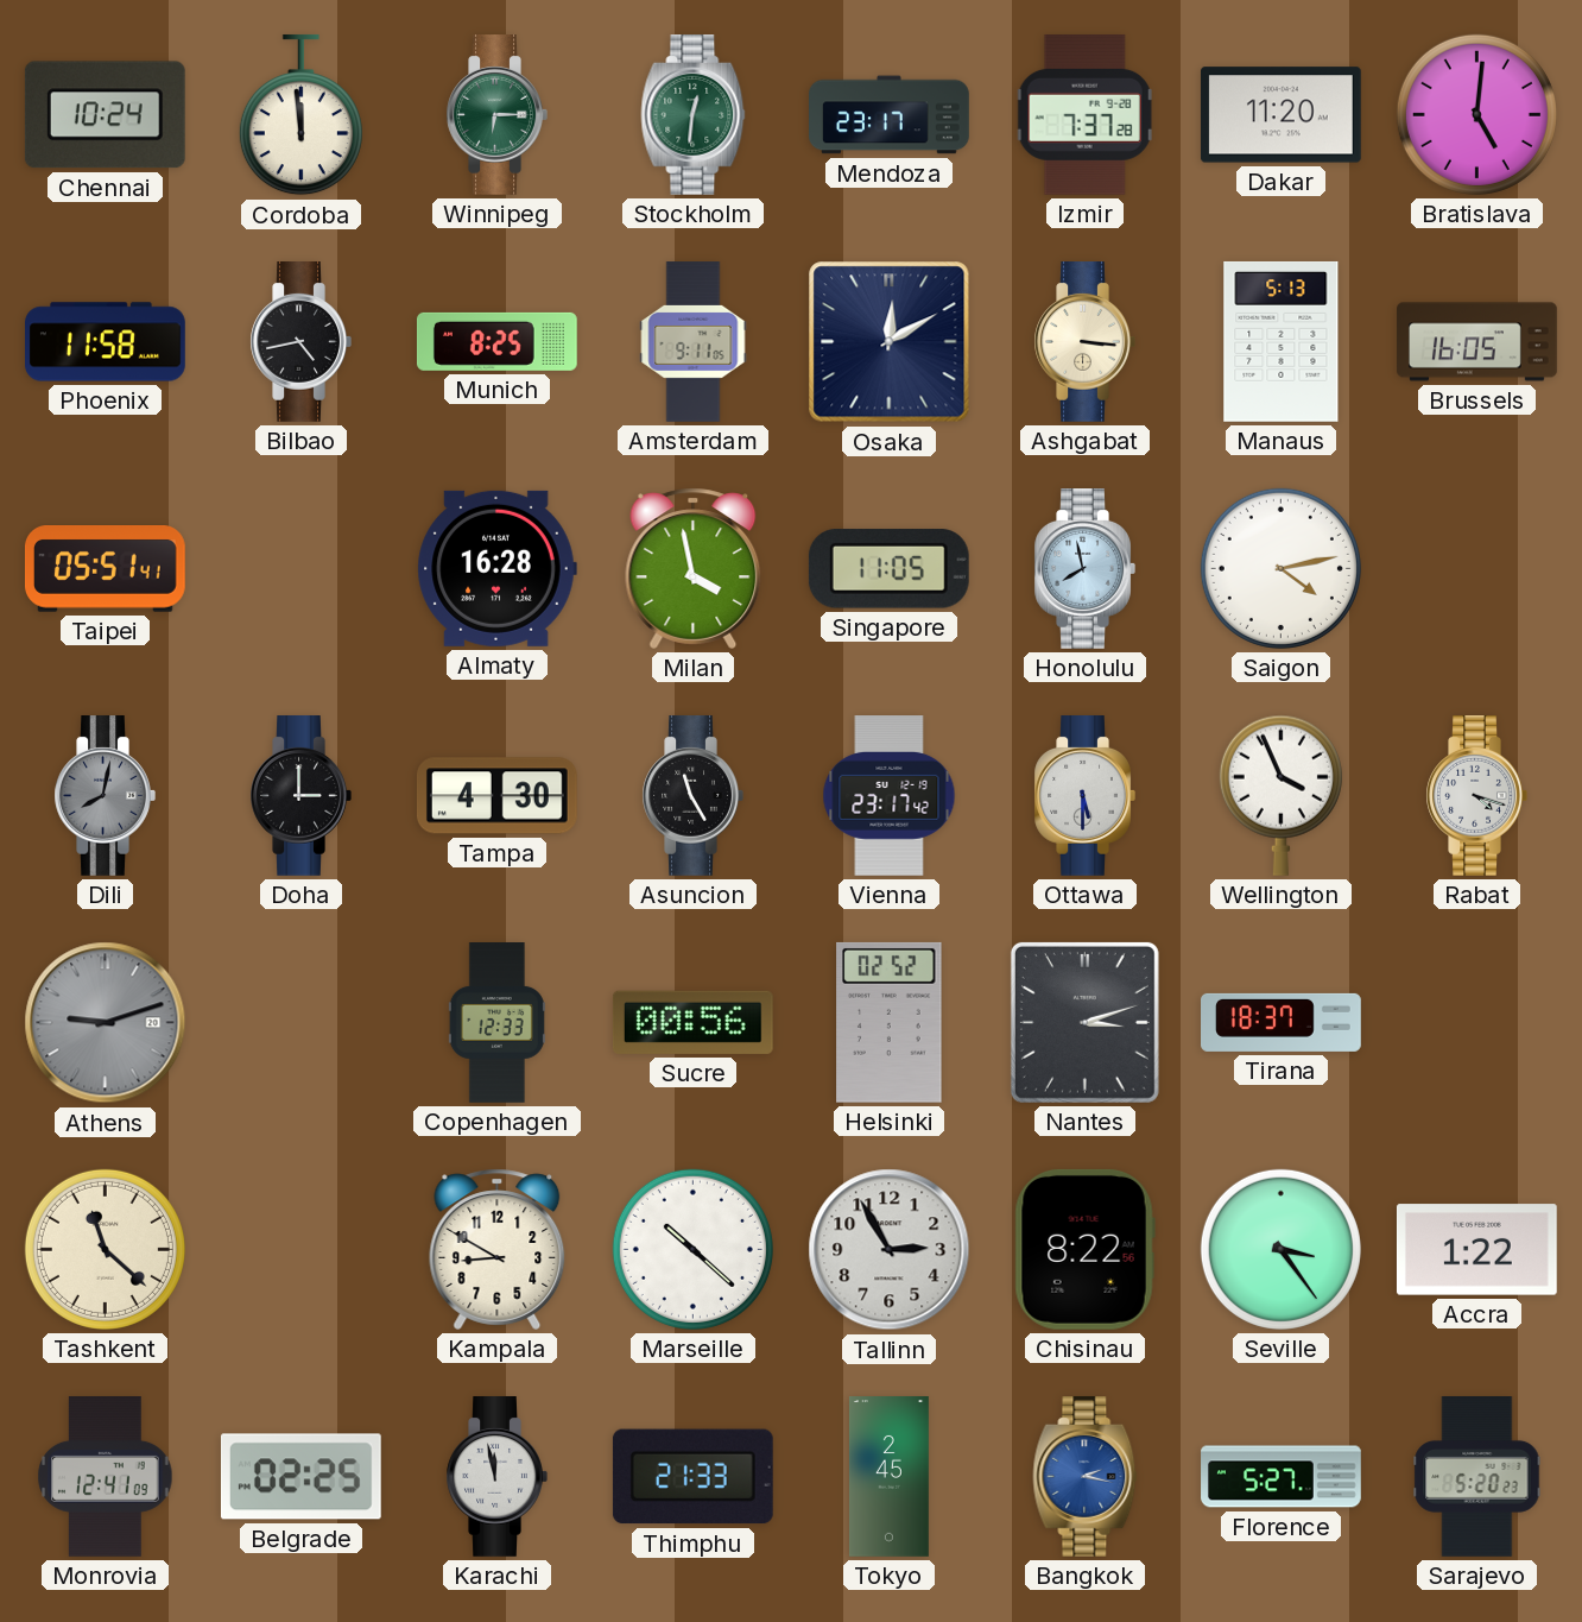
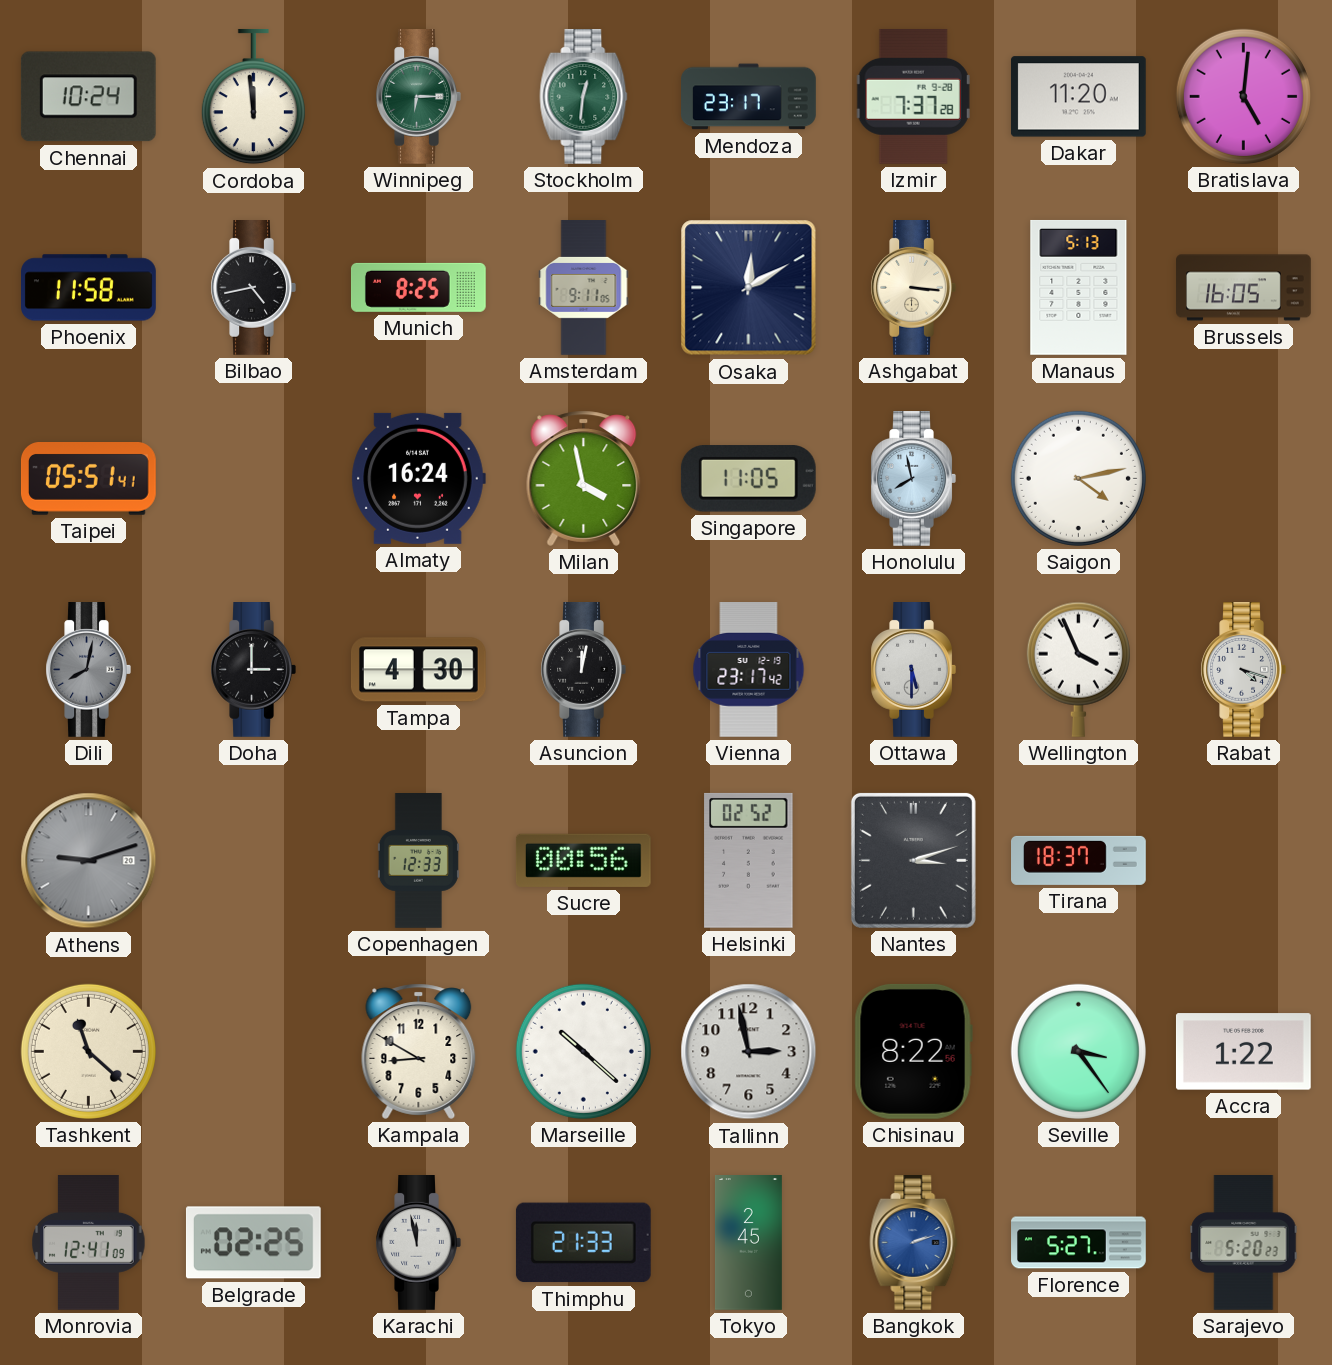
Almaty: 16:28 -> 16:24
Asuncion: 11:25 -> 12:02
Tallinn: 2:55 -> 2:58
Bangkok: 2:17 -> 2:12
